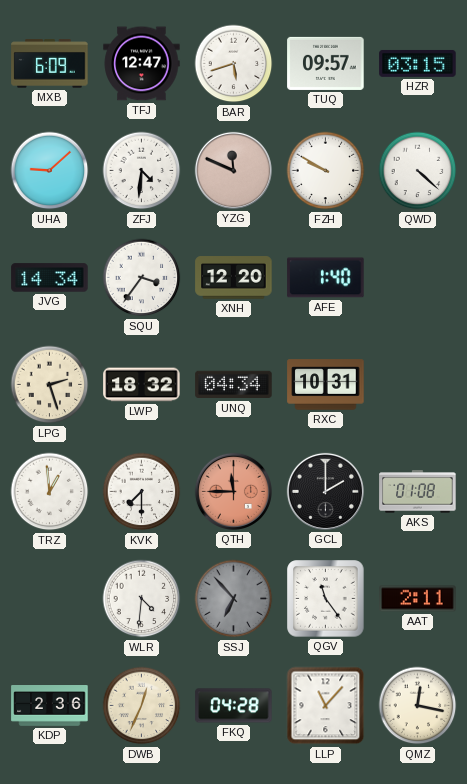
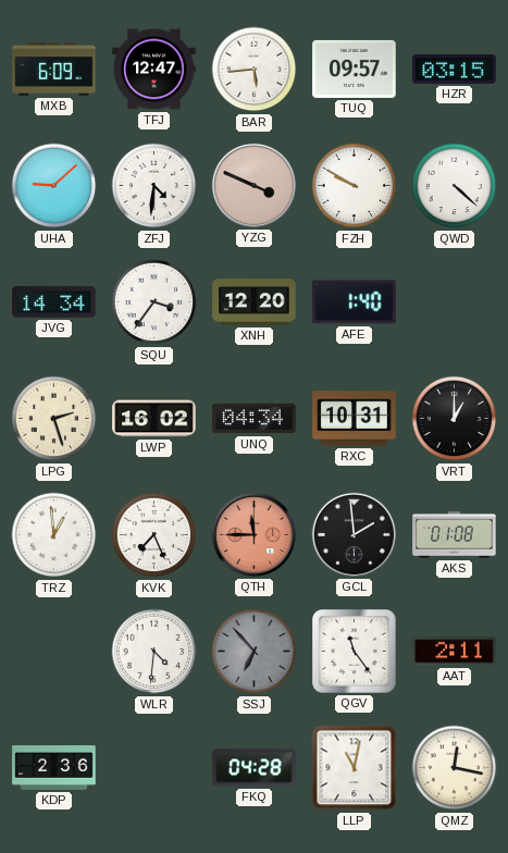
BAR: 5:42 -> 5:44
YZG: 11:49 -> 3:49
LWP: 18:32 -> 16:02
VRT: none -> 1:00
KVK: 7:30 -> 7:26
GCL: 2:00 -> 1:59
DWB: 12:34 -> none
LLP: 11:07 -> 11:02
